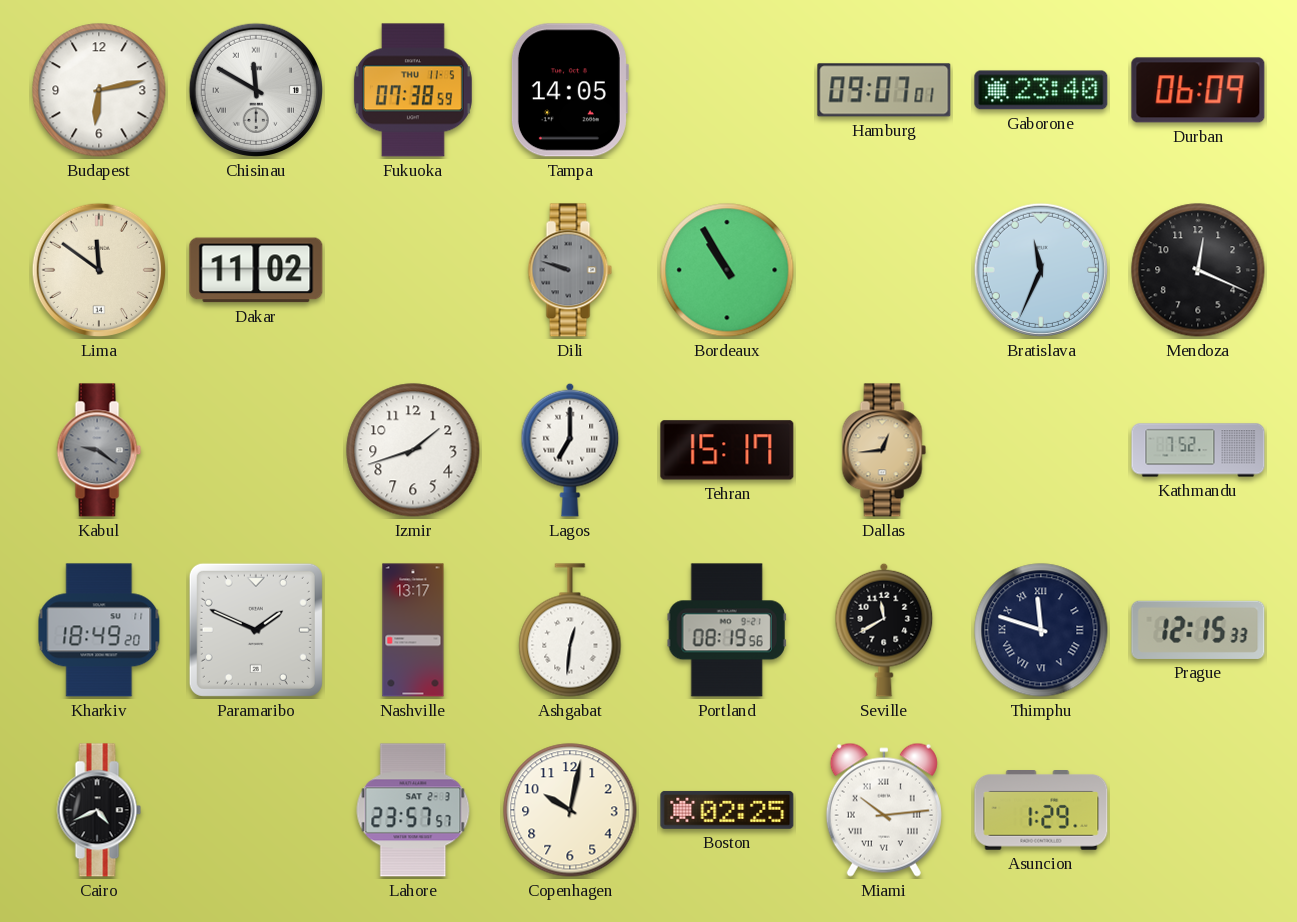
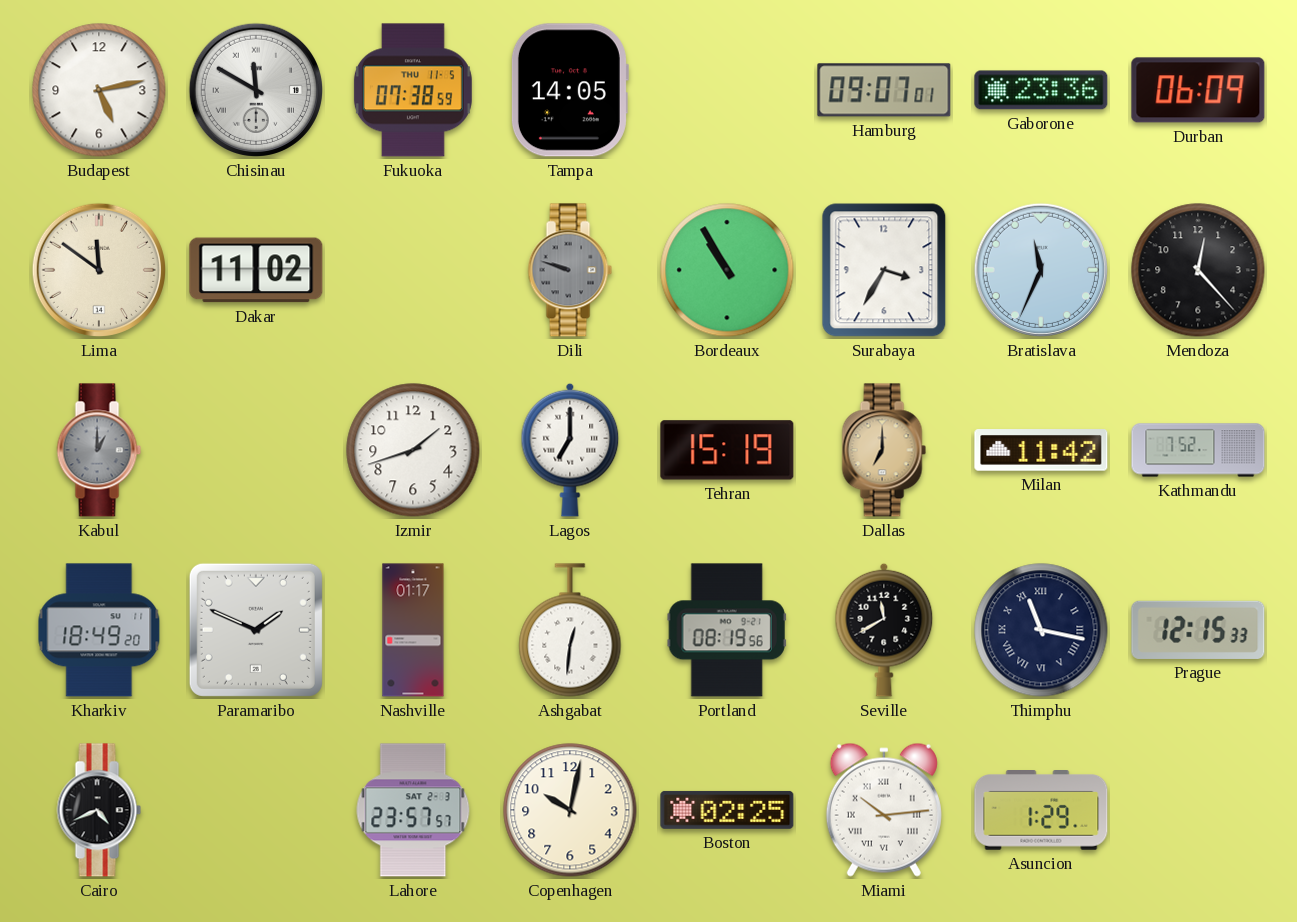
Budapest: 6:13 -> 5:13
Gaborone: 23:40 -> 23:36
Surabaya: none -> 3:35
Mendoza: 12:19 -> 12:23
Kabul: 9:21 -> 1:00
Tehran: 15:17 -> 15:19
Dallas: 12:44 -> 7:00
Milan: none -> 11:42
Nashville: 13:17 -> 01:17
Thimphu: 11:48 -> 11:17
